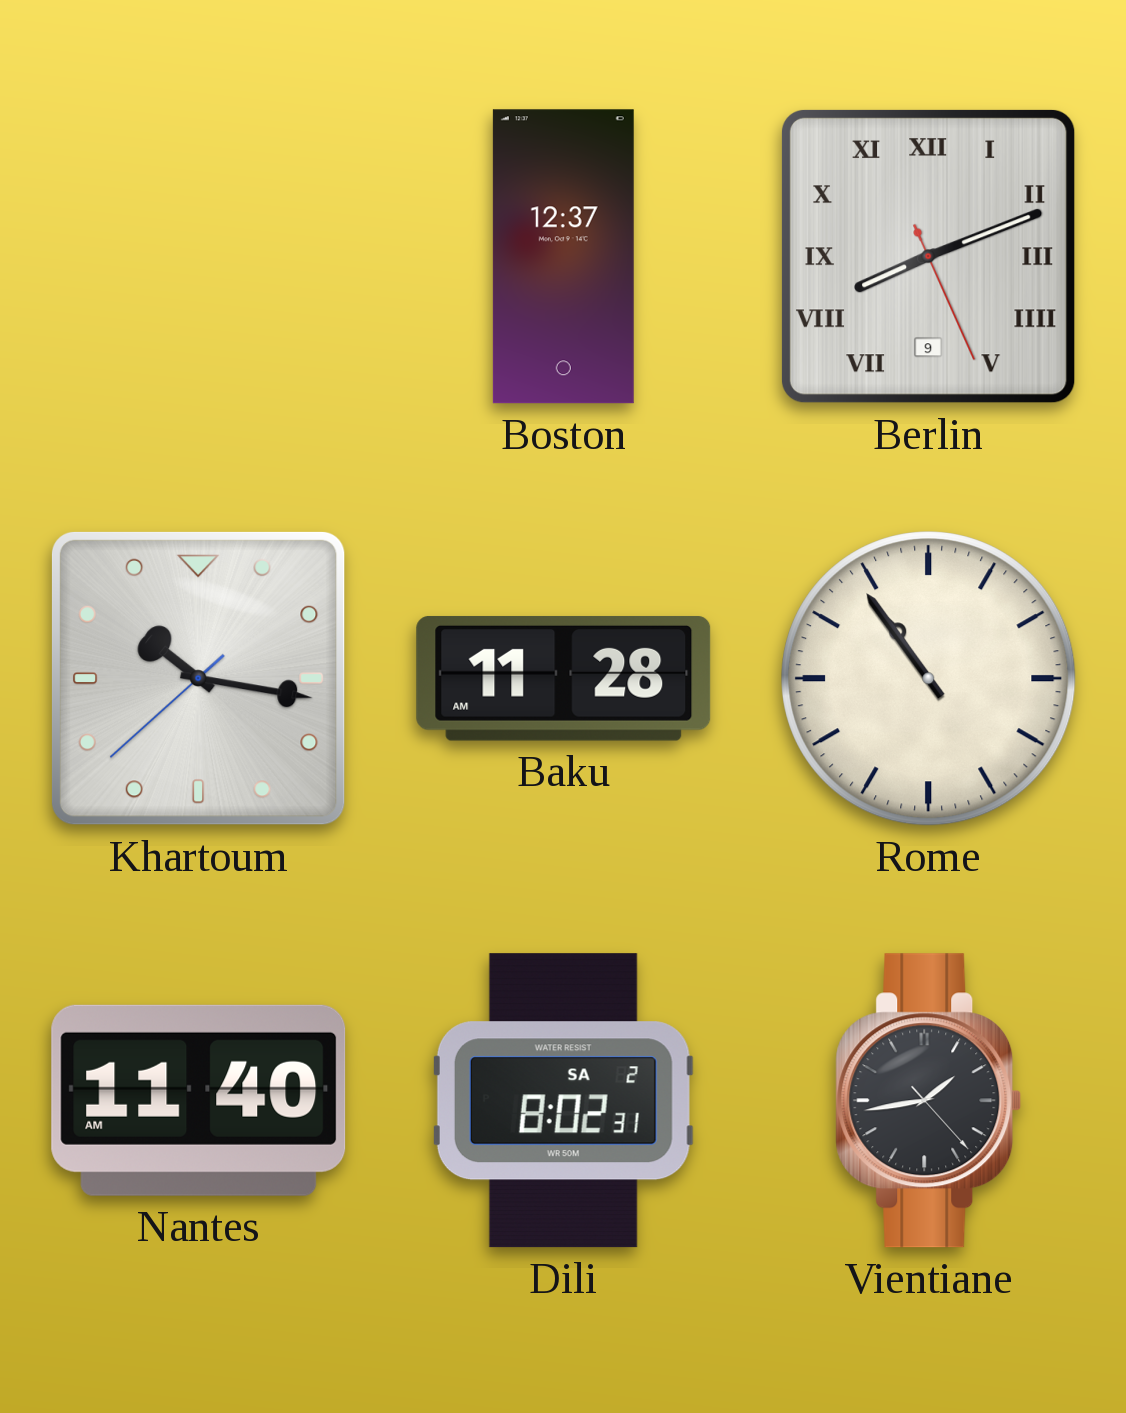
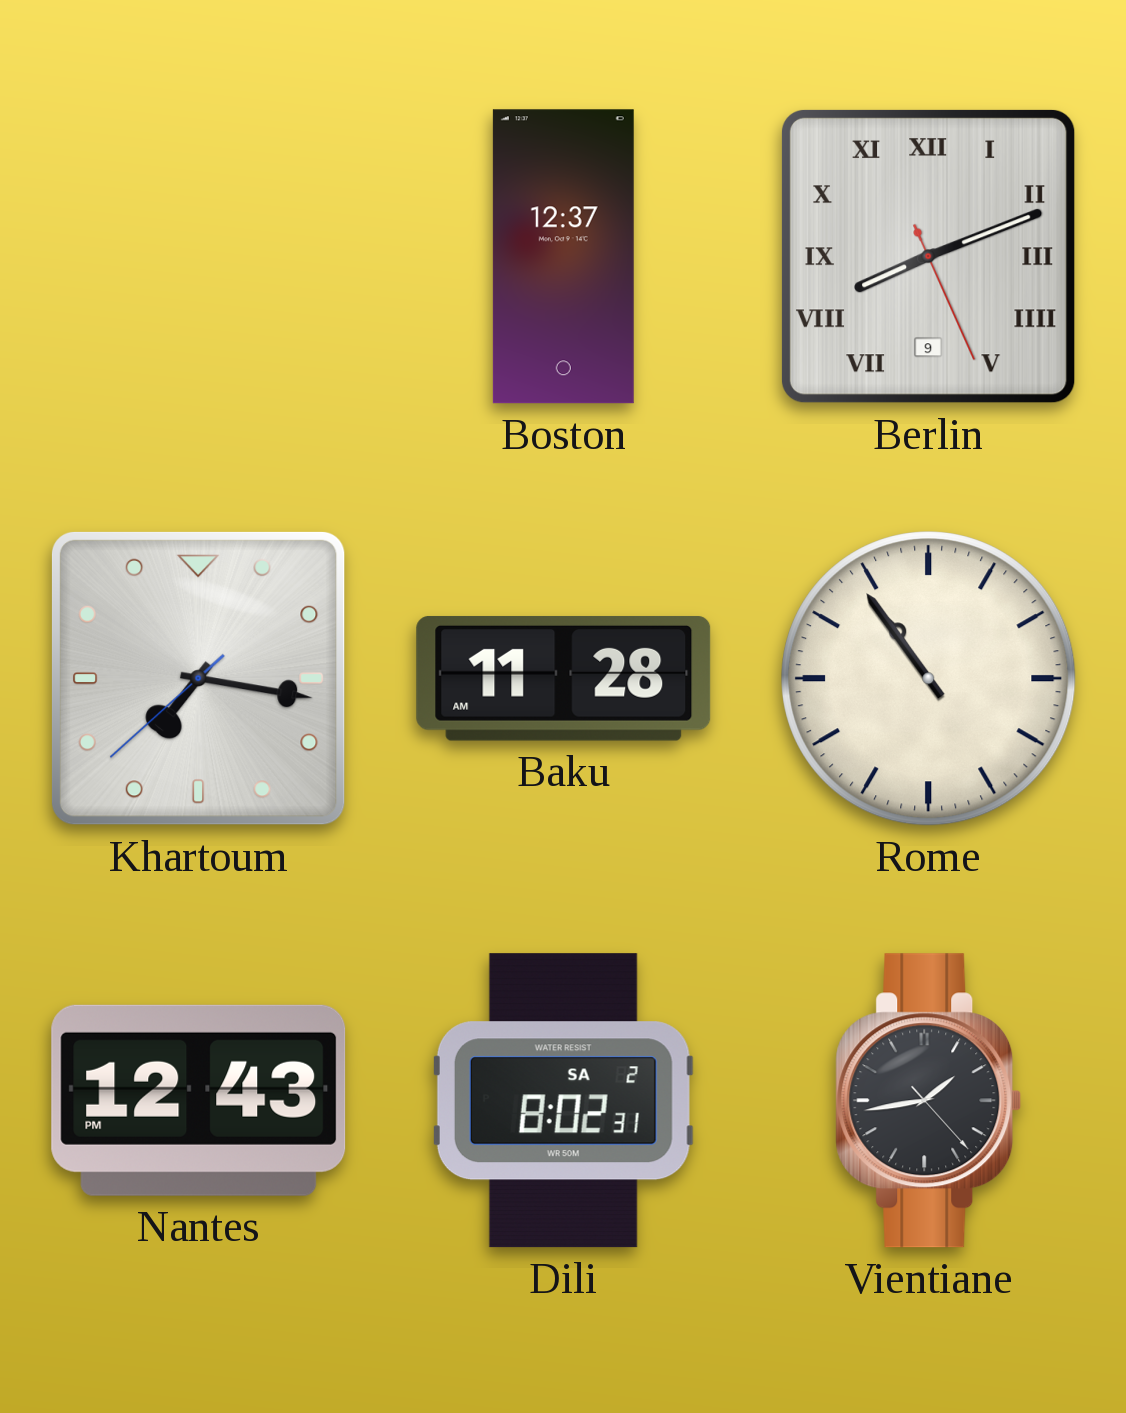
Khartoum: 10:16 -> 7:16
Nantes: 11:40 -> 12:43
